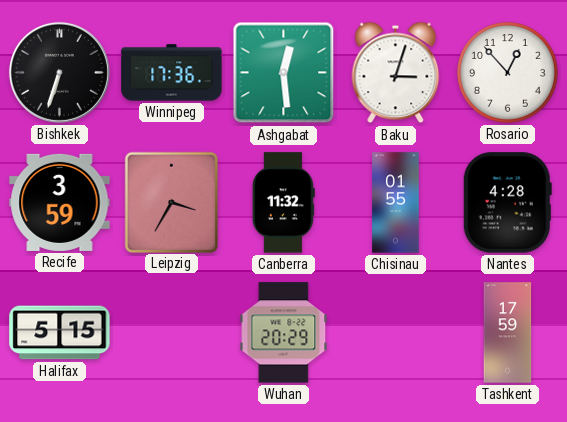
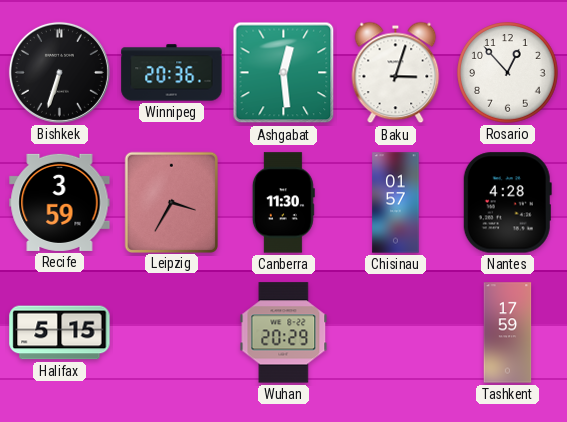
Winnipeg: 17:36 -> 20:36
Canberra: 11:32 -> 11:30
Chisinau: 01:55 -> 01:57
